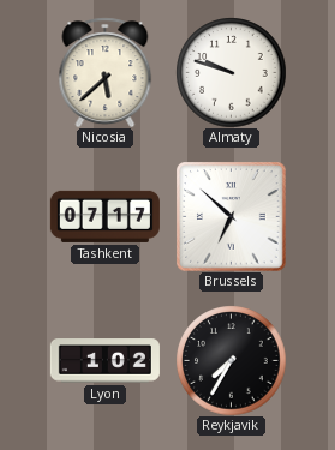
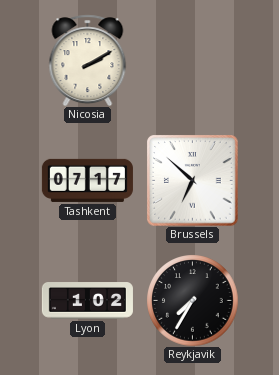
Nicosia: 5:38 -> 2:10
Almaty: 9:48 -> none
